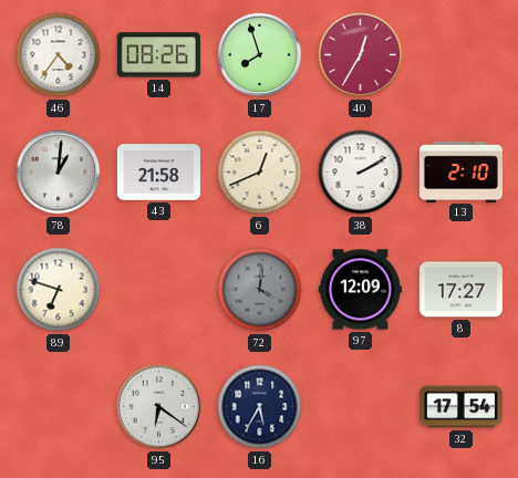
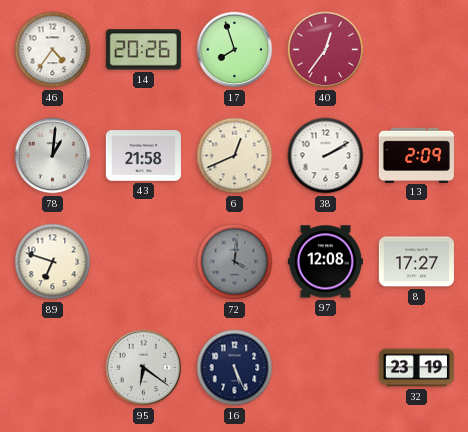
14: 08:26 -> 20:26
40: 12:35 -> 12:36
13: 2:10 -> 2:09
97: 12:09 -> 12:08
16: 5:35 -> 5:26
32: 17:54 -> 23:19
